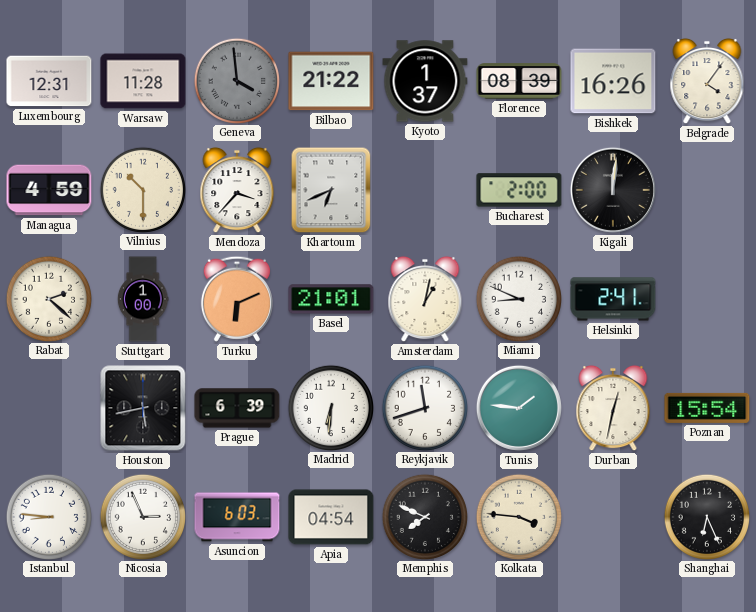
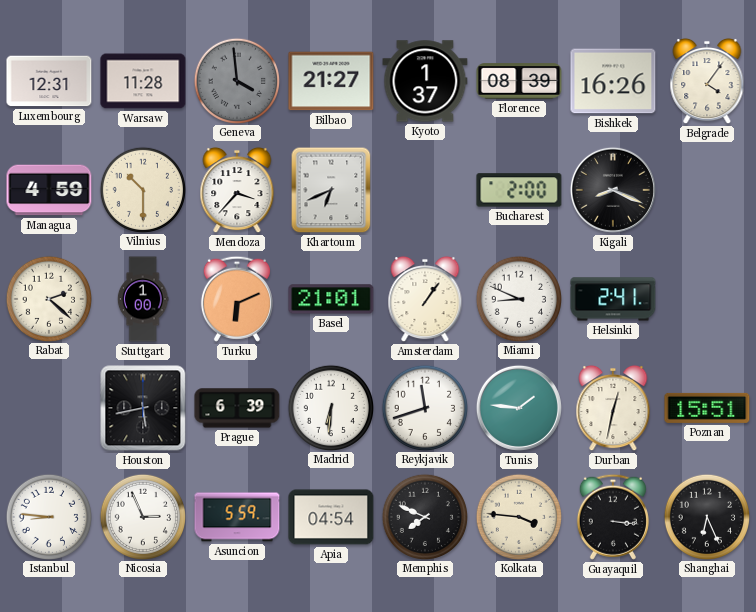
Bilbao: 21:22 -> 21:27
Kigali: 12:01 -> 8:19
Amsterdam: 1:02 -> 1:06
Poznan: 15:54 -> 15:51
Asuncion: 6:03 -> 5:59
Guayaquil: none -> 3:16
